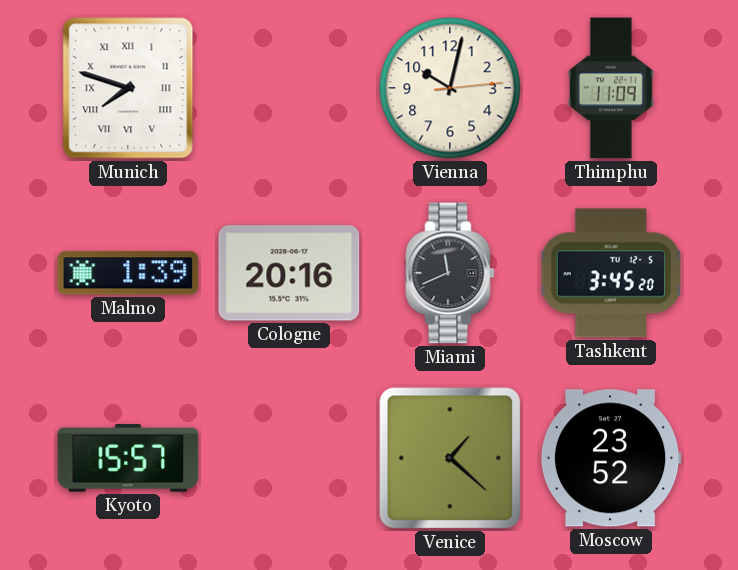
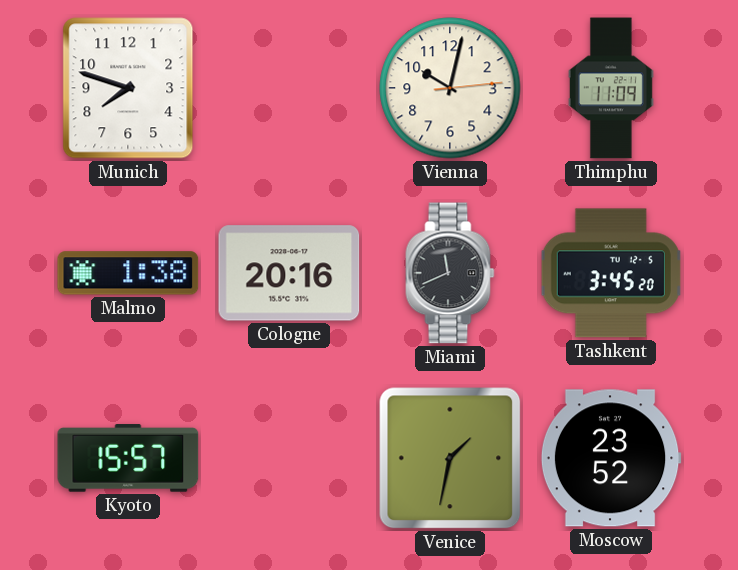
Munich numerals: Roman -> Arabic
Malmo: 1:39 -> 1:38
Venice: 1:22 -> 1:32
